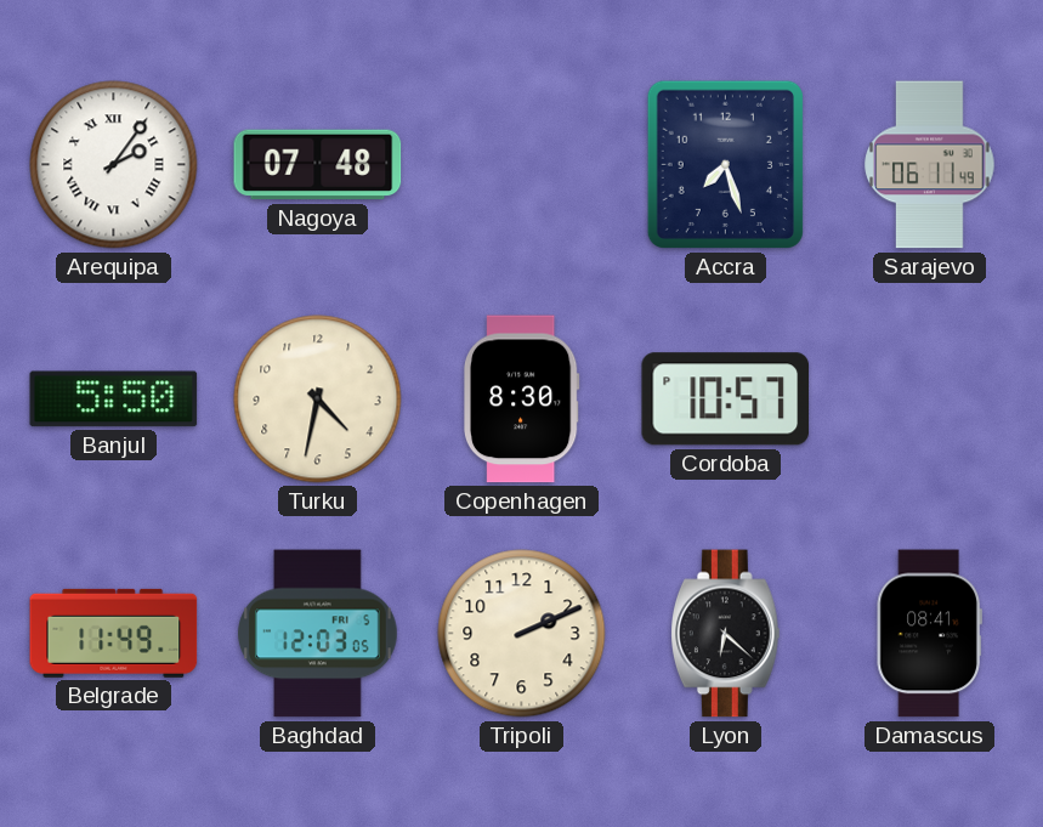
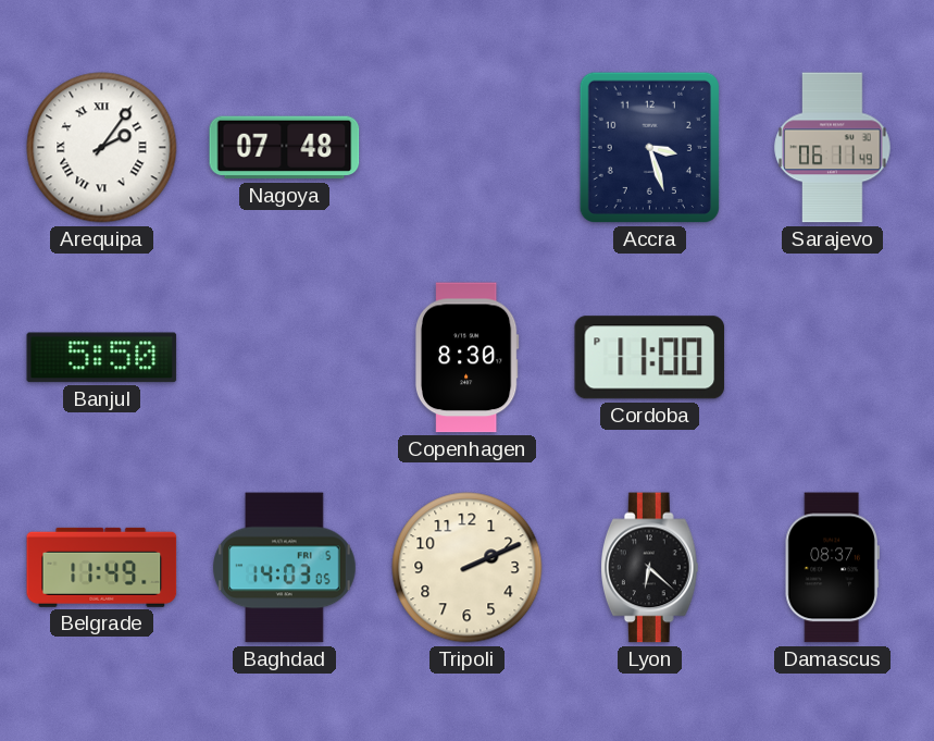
Accra: 7:27 -> 3:27
Turku: 4:32 -> none
Cordoba: 10:57 -> 11:00
Baghdad: 12:03 -> 14:03
Damascus: 08:41 -> 08:37
